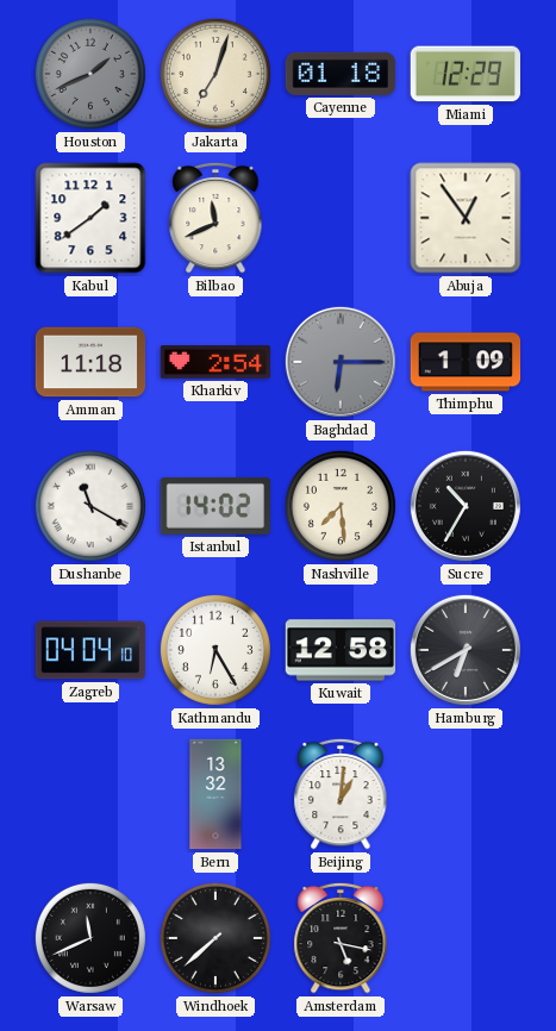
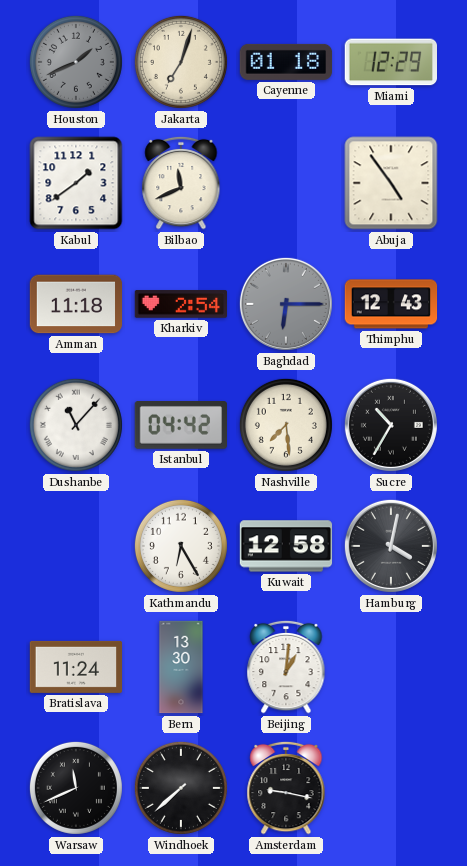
Abuja: 12:54 -> 4:54
Thimphu: 1:09 -> 12:43
Dushanbe: 11:20 -> 11:07
Istanbul: 14:02 -> 04:42
Zagreb: 04:04 -> none
Hamburg: 6:40 -> 4:02
Bratislava: none -> 11:24
Bern: 13:32 -> 13:30
Amsterdam: 5:17 -> 9:17
